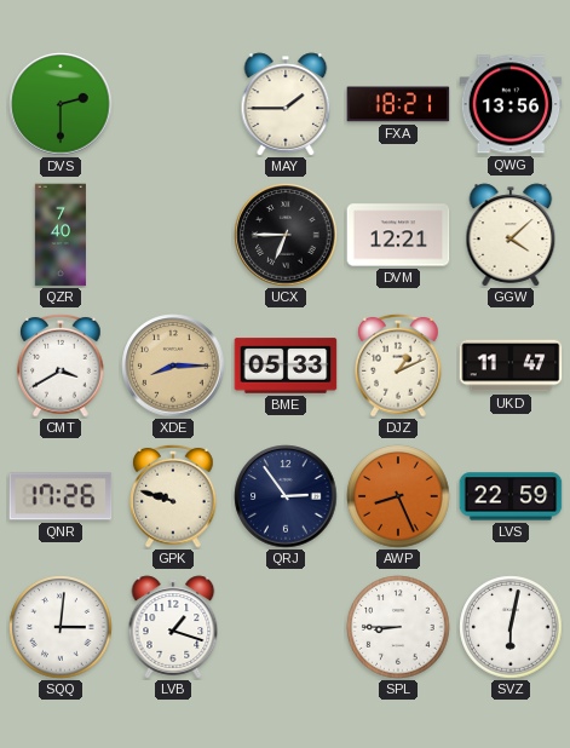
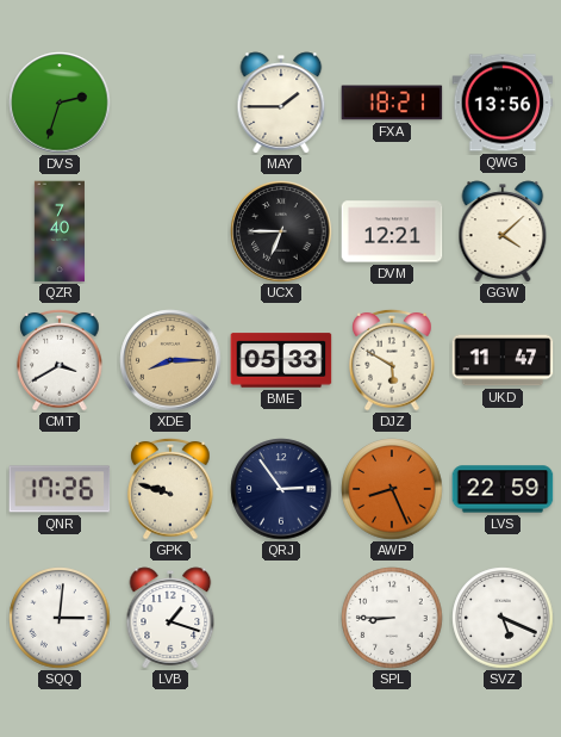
DVS: 2:30 -> 2:33
DJZ: 1:11 -> 5:50
SVZ: 6:02 -> 5:19
